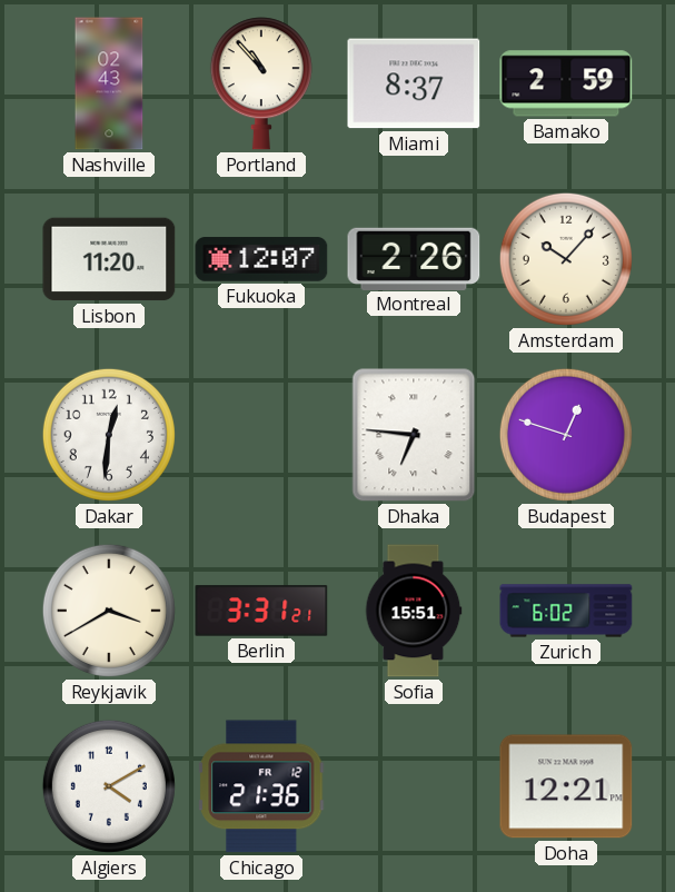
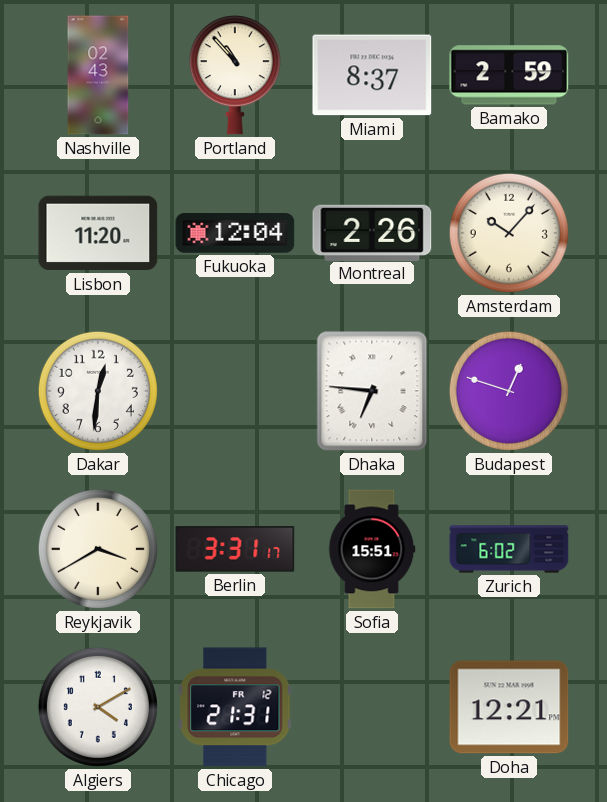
Fukuoka: 12:07 -> 12:04
Berlin: 3:31:21 -> 3:31:17
Chicago: 21:36 -> 21:31
